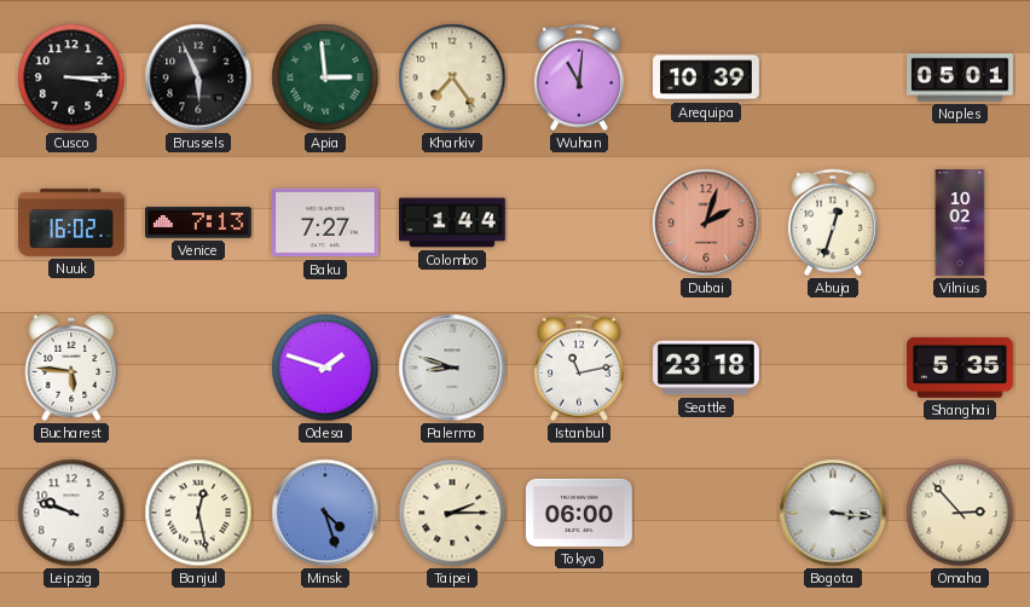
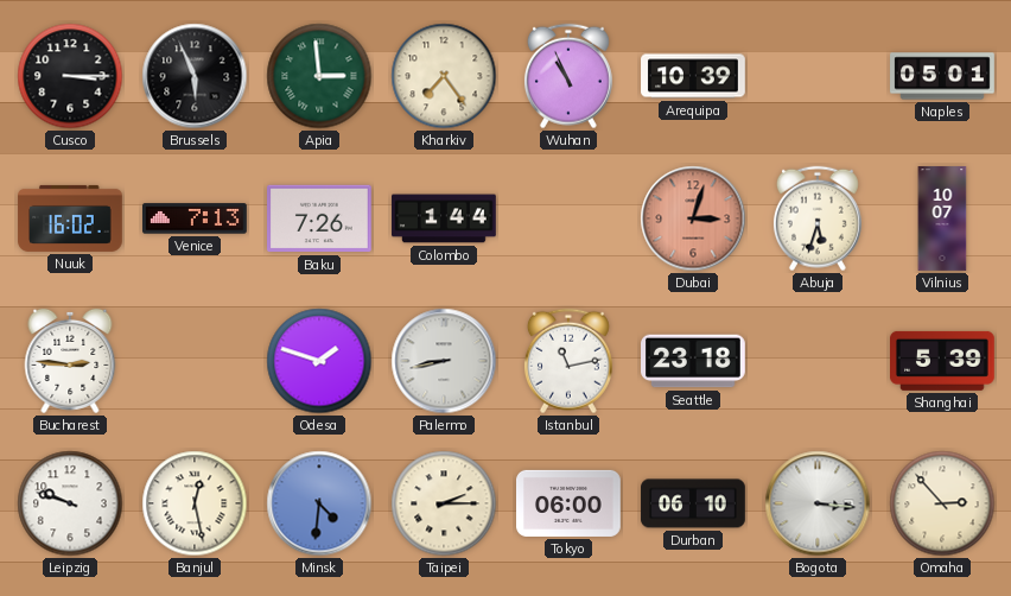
Wuhan: 11:01 -> 10:56
Baku: 7:27 -> 7:26
Dubai: 2:03 -> 3:03
Abuja: 12:33 -> 5:33
Vilnius: 10:02 -> 10:07
Bucharest: 5:46 -> 2:46
Palermo: 8:48 -> 8:43
Shanghai: 5:35 -> 5:39
Minsk: 4:27 -> 4:31
Durban: none -> 06:10
